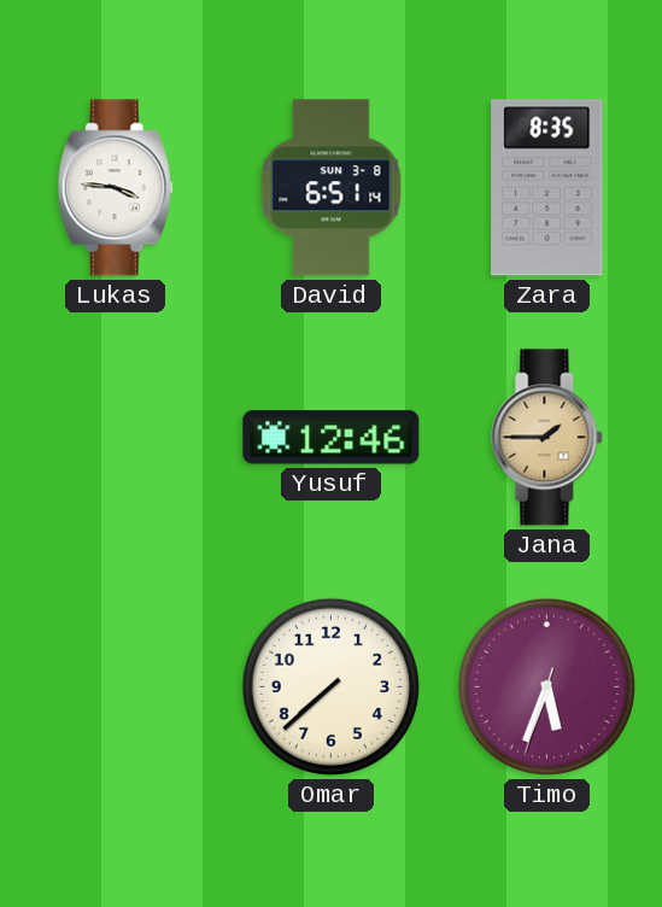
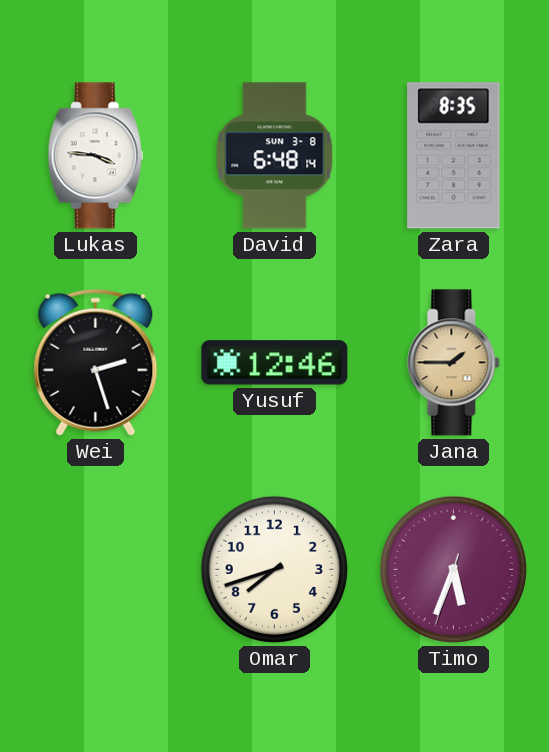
David: 6:51 -> 6:48
Wei: none -> 2:27
Omar: 7:38 -> 7:42
